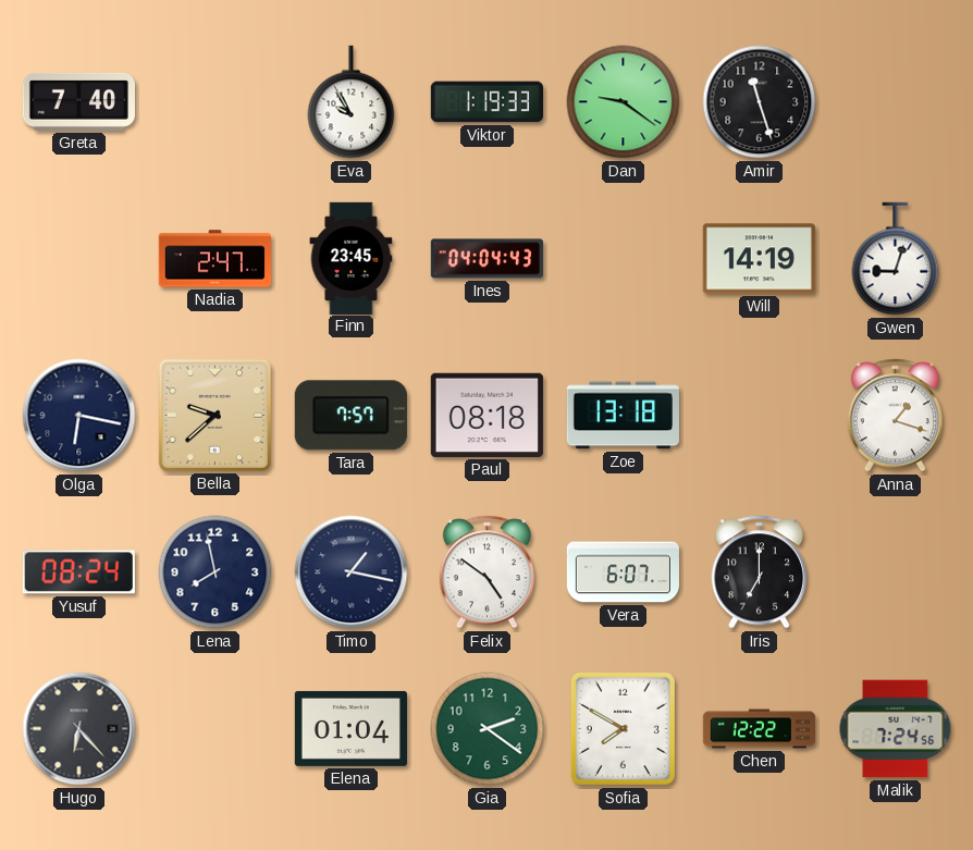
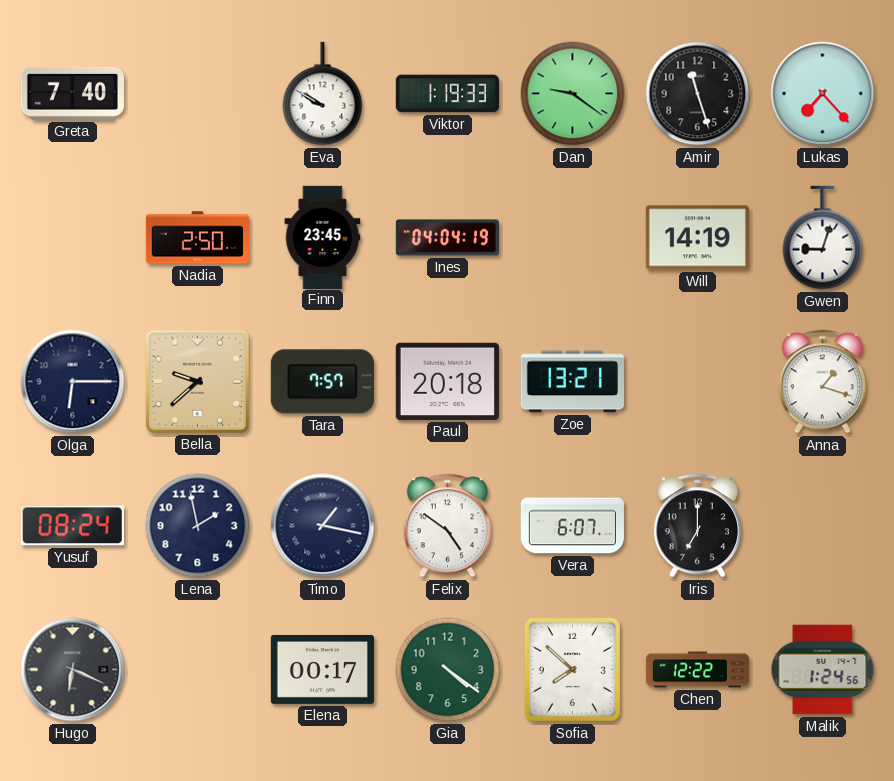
Eva: 9:55 -> 9:50
Lukas: none -> 7:23
Nadia: 2:47 -> 2:50
Ines: 04:04:43 -> 04:04:19
Olga: 6:17 -> 6:15
Paul: 08:18 -> 20:18
Zoe: 13:18 -> 13:21
Lena: 7:58 -> 1:58
Hugo: 6:23 -> 6:19
Elena: 01:04 -> 00:17
Gia: 2:21 -> 4:21
Sofia: 7:50 -> 7:52
Malik: 7:24 -> 1:24
